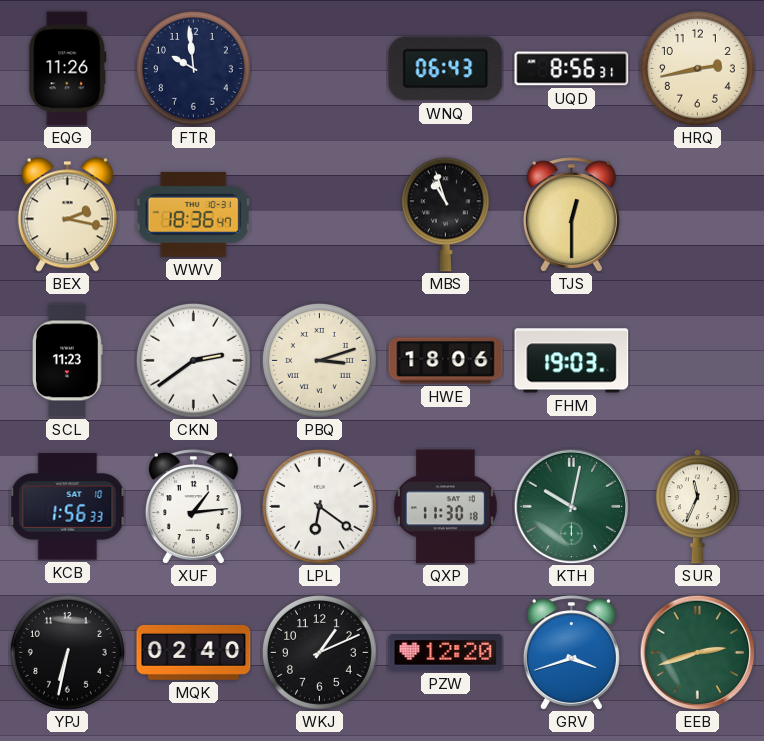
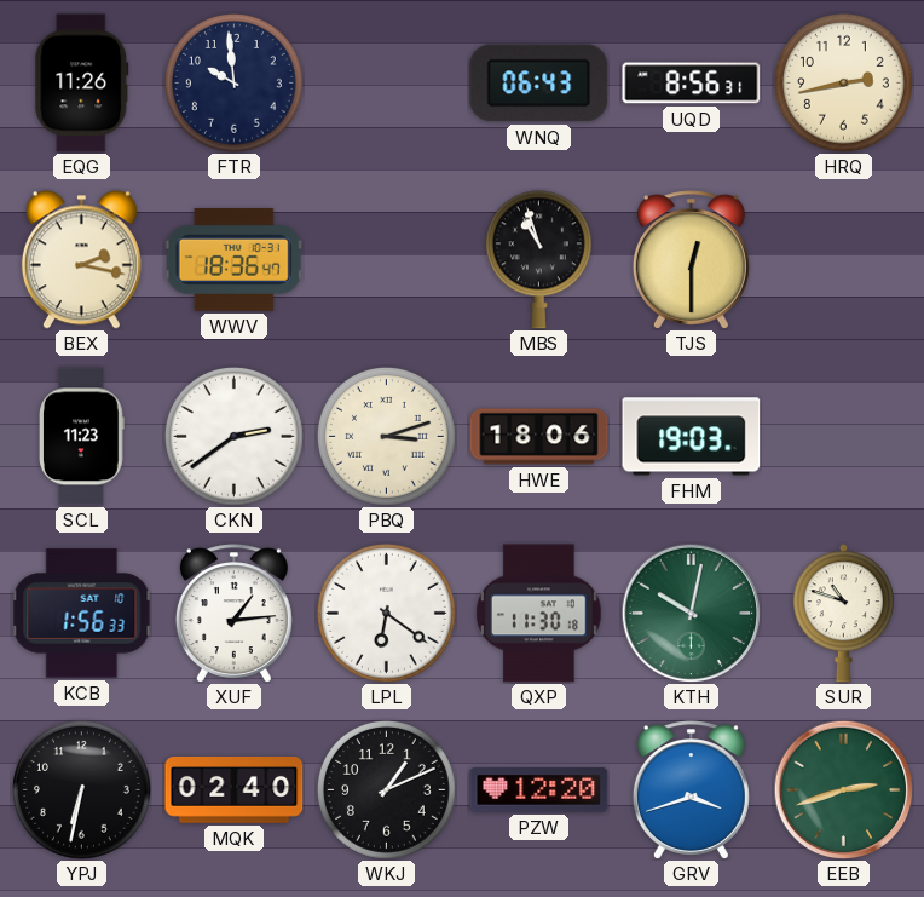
SUR: 11:34 -> 10:48
